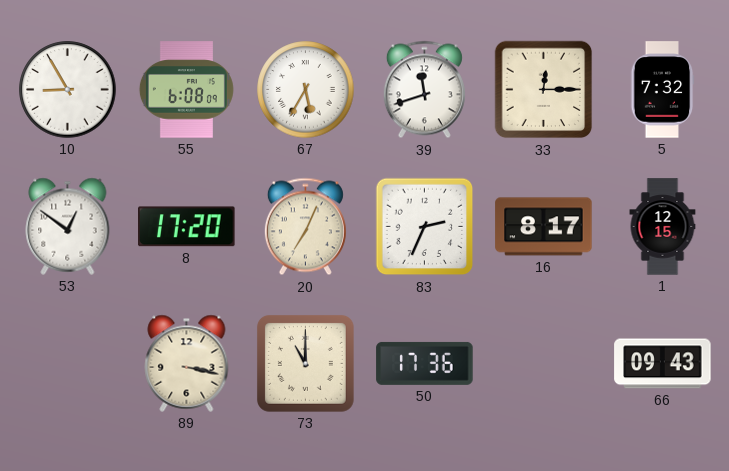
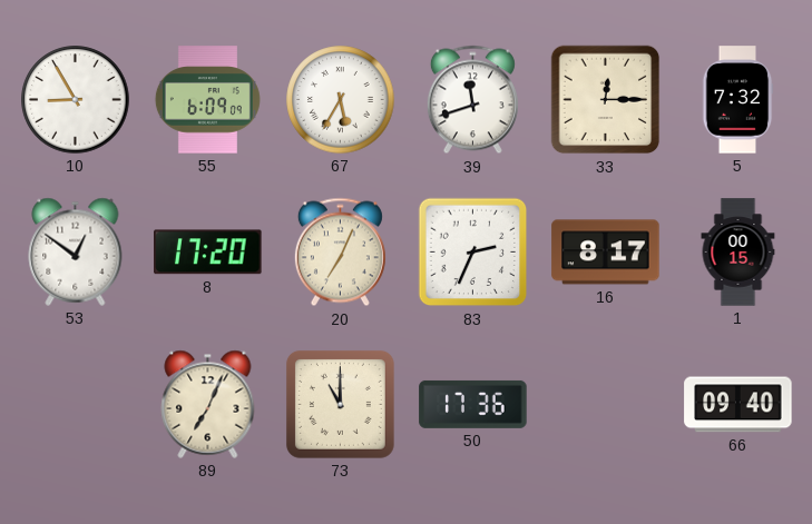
55: 6:08 -> 6:09
1: 12:15 -> 00:15
89: 3:17 -> 7:04
66: 09:43 -> 09:40
